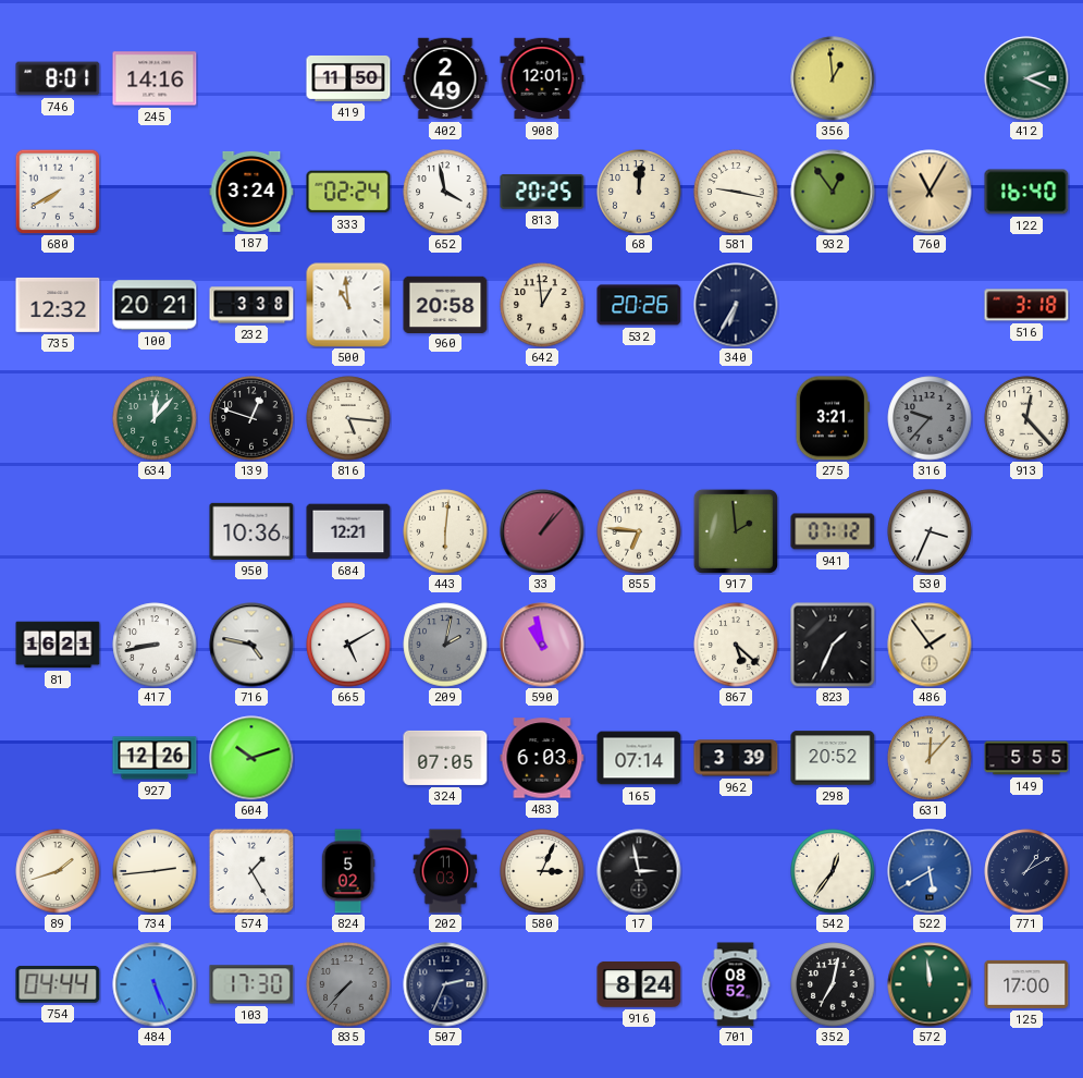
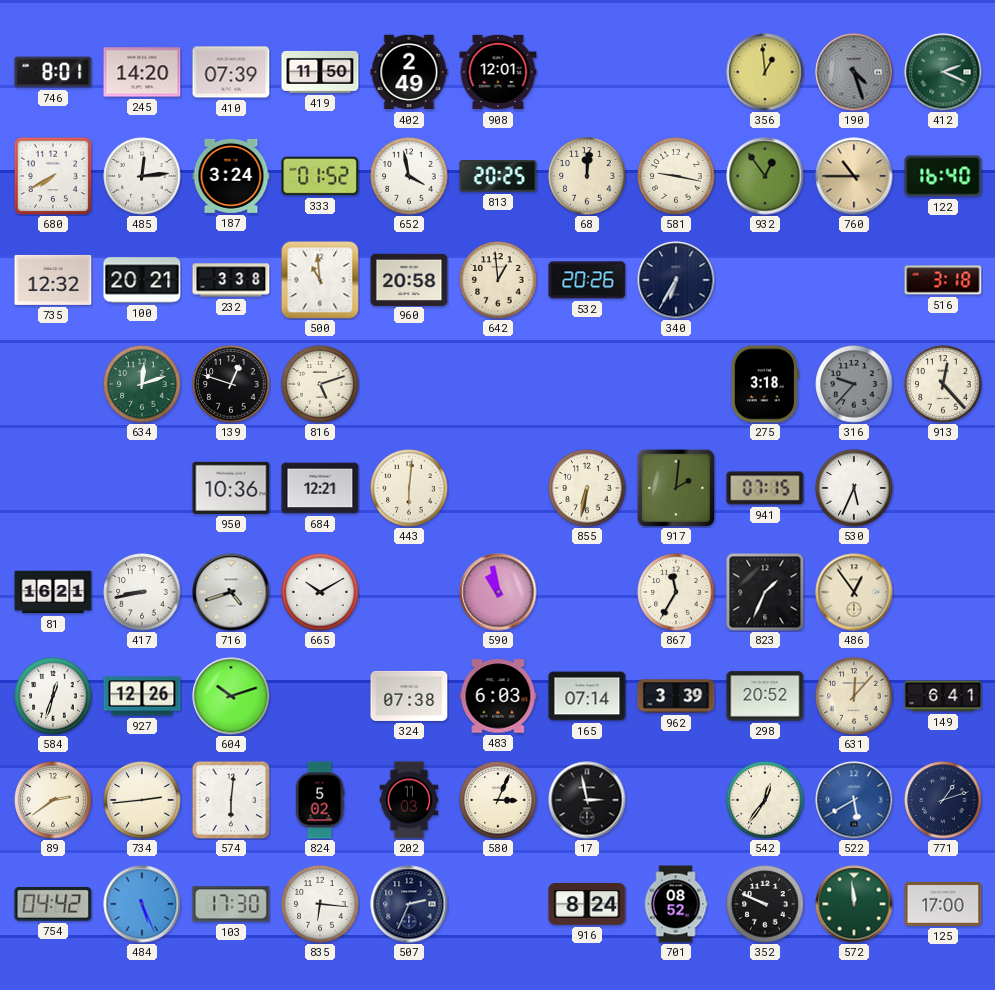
245: 14:16 -> 14:20
410: none -> 07:39
190: none -> 4:27
485: none -> 12:14
333: 02:24 -> 01:52
760: 11:05 -> 10:45
634: 12:07 -> 12:12
816: 5:16 -> 5:12
275: 3:21 -> 3:18
33: 1:07 -> none
855: 6:46 -> 6:32
917: 1:59 -> 2:01
941: 07:12 -> 07:15
530: 3:34 -> 5:34
716: 4:47 -> 4:42
665: 5:10 -> 10:10
209: 2:02 -> none
867: 5:22 -> 11:35
486: 1:54 -> 12:54
584: none -> 12:33
324: 07:05 -> 07:38
149: 5:55 -> 6:41
89: 1:42 -> 2:39
574: 1:25 -> 6:01
771: 1:10 -> 1:12
754: 04:44 -> 04:42
835: 7:37 -> 6:16
835 dial: grey -> white
352: 7:02 -> 9:49
